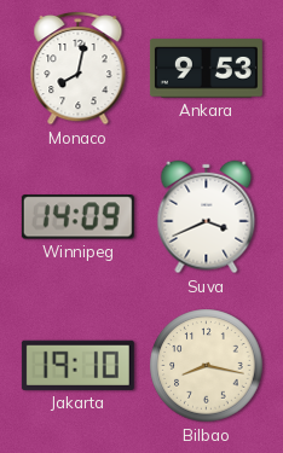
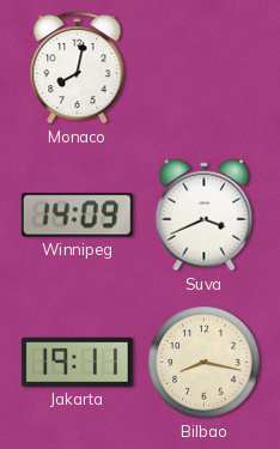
Ankara: 9:53 -> none
Jakarta: 19:10 -> 19:11
